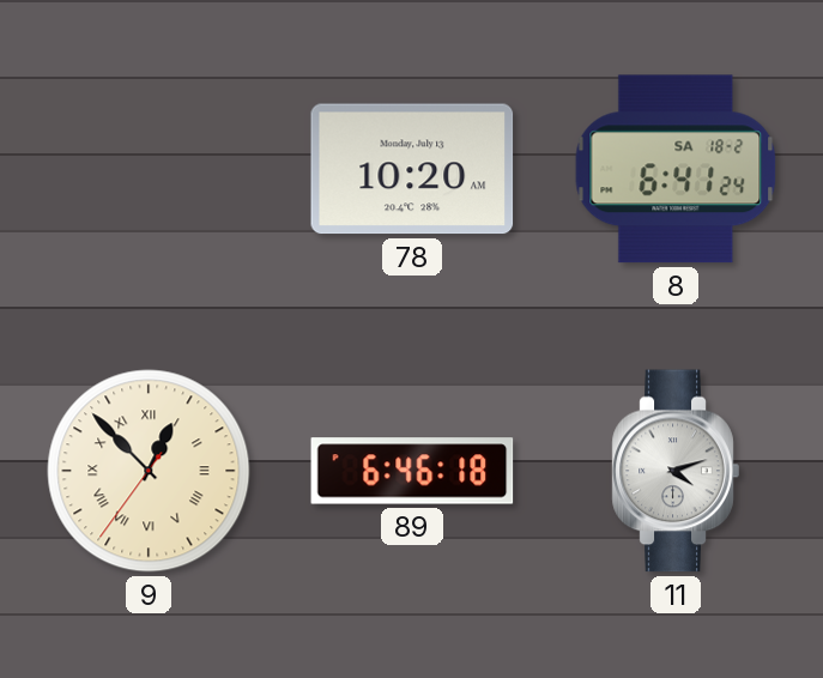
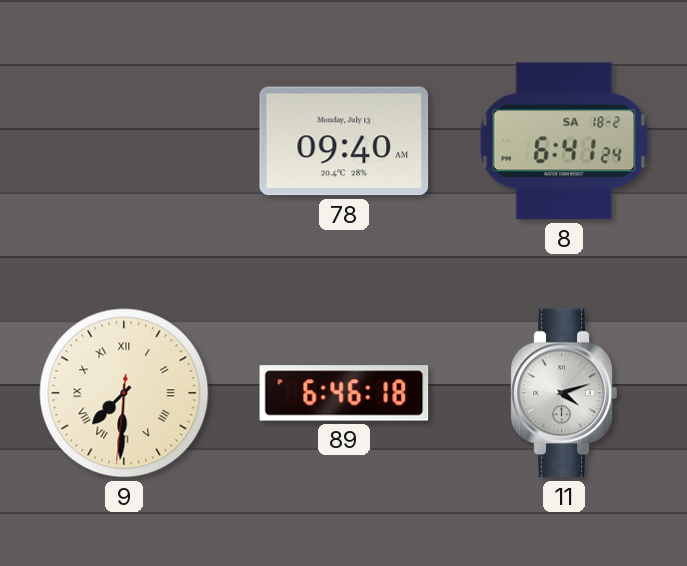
78: 10:20 -> 09:40
9: 12:52 -> 7:30
